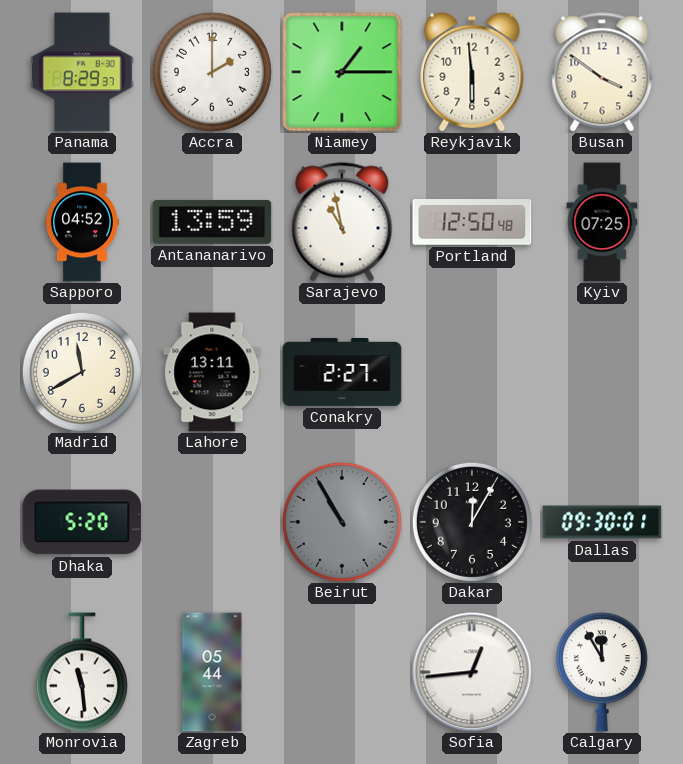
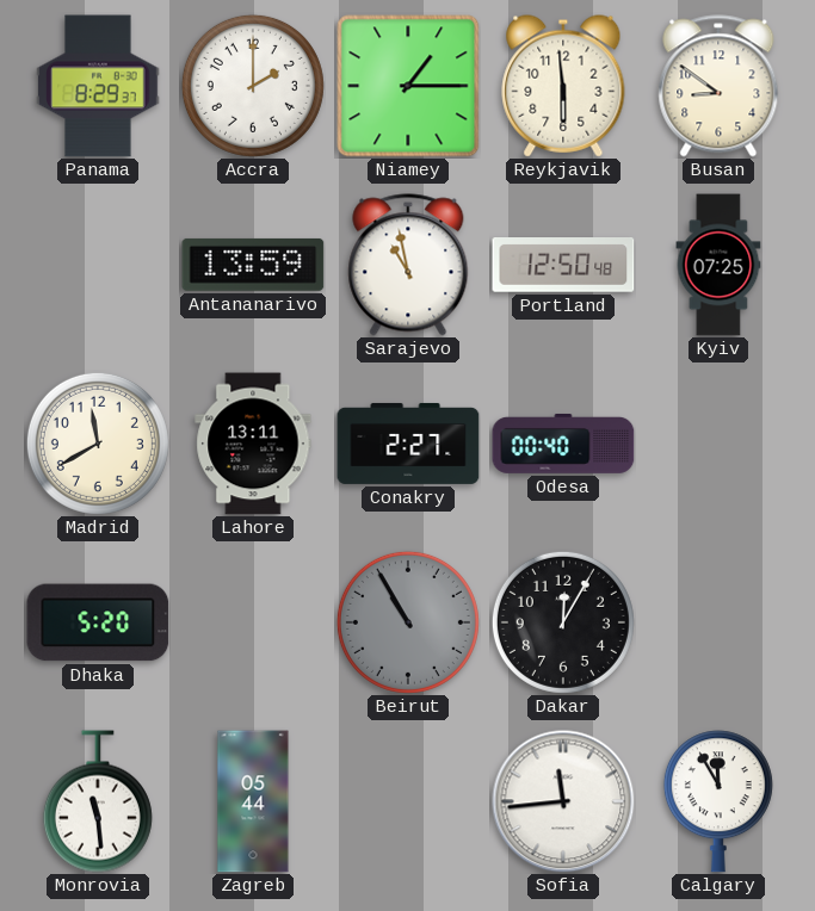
Busan: 3:51 -> 8:51
Sapporo: 04:52 -> none
Odesa: none -> 00:40
Dallas: 09:30 -> none
Sofia: 12:44 -> 11:44
